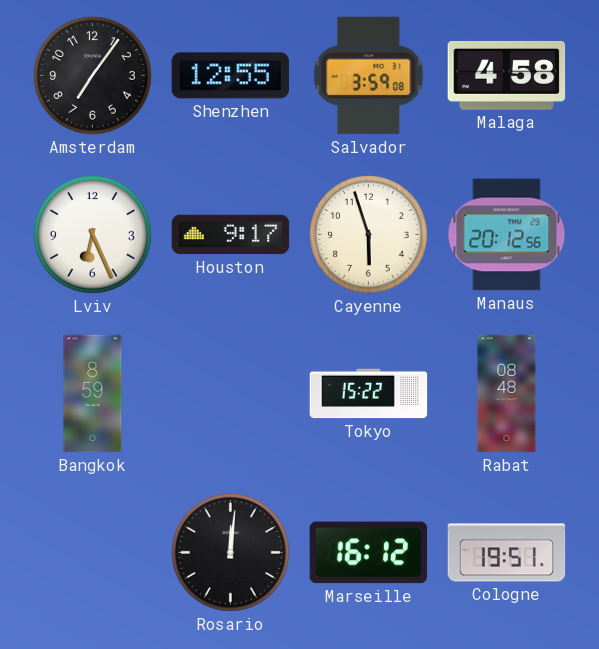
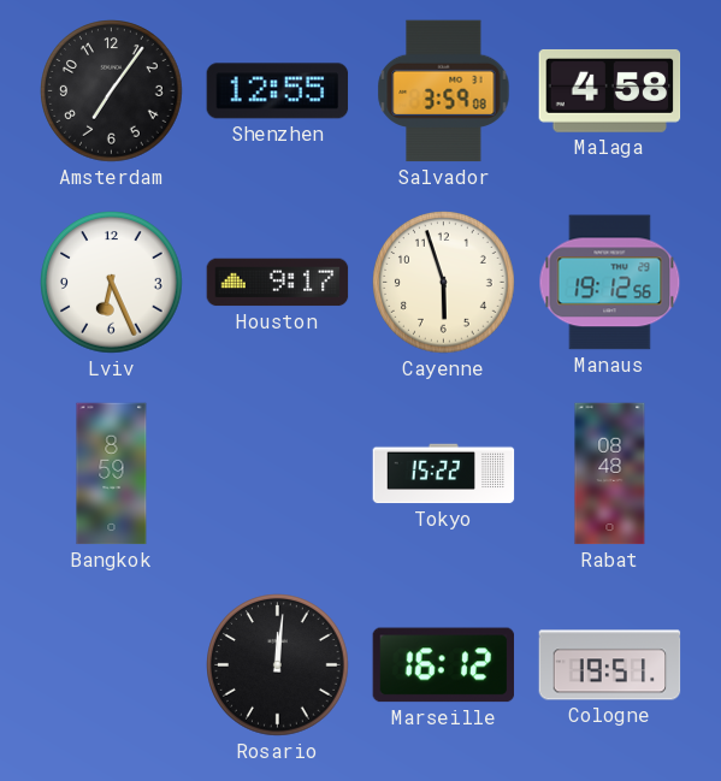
Manaus: 20:12 -> 19:12
